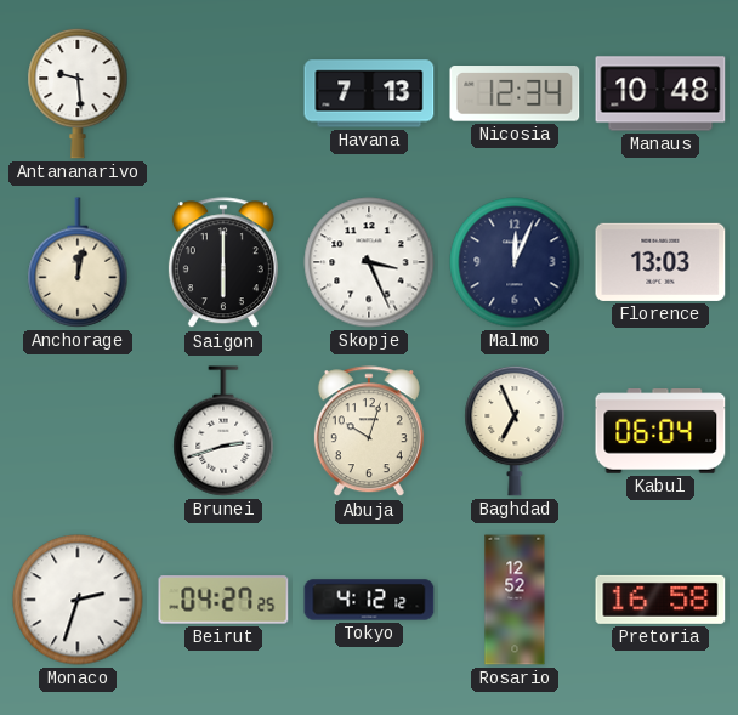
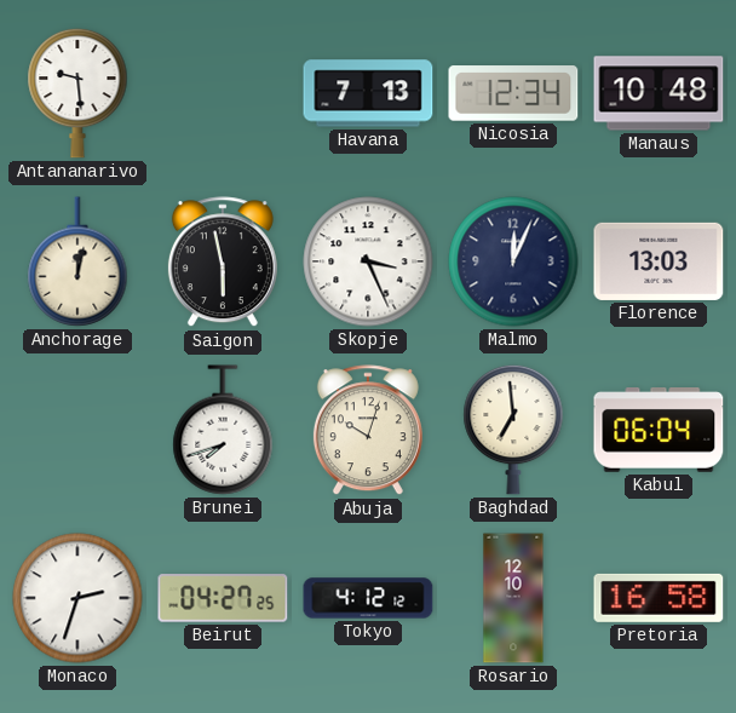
Saigon: 6:00 -> 5:58
Brunei: 2:42 -> 7:42
Baghdad: 6:56 -> 6:59
Rosario: 12:52 -> 12:10
